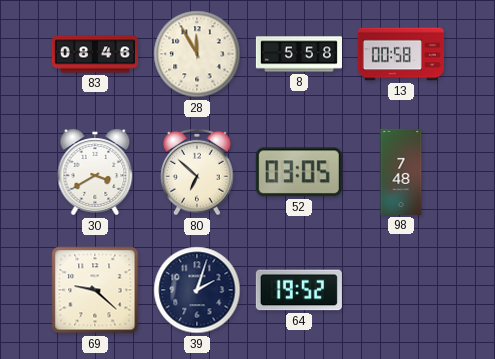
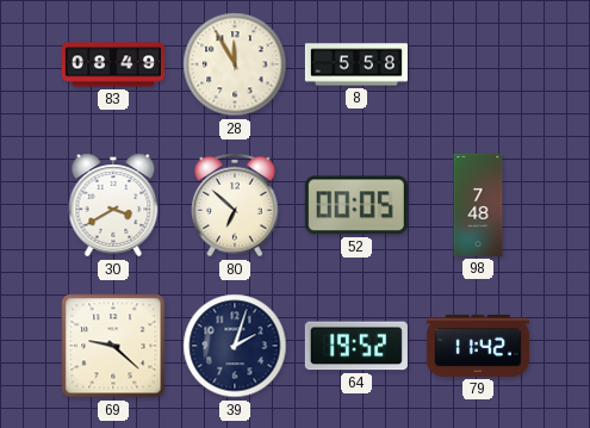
83: 08:46 -> 08:49
13: 00:58 -> none
52: 03:05 -> 00:05
79: none -> 11:42
